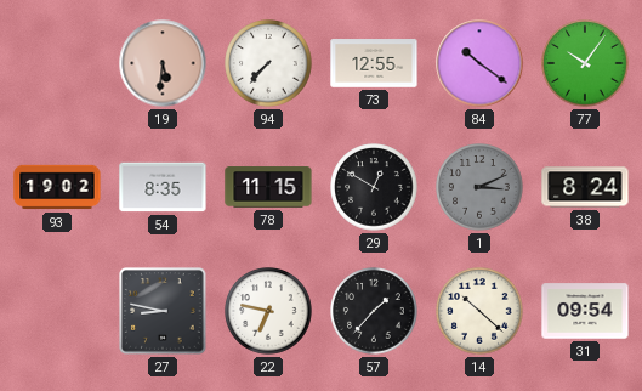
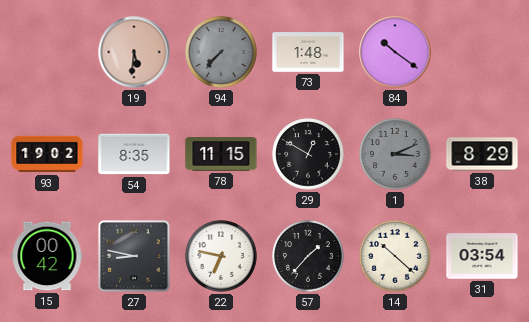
94 dial: white -> grey
73: 12:55 -> 1:48
77: 10:06 -> none
38: 8:24 -> 8:29
15: none -> 00:42
31: 09:54 -> 03:54
